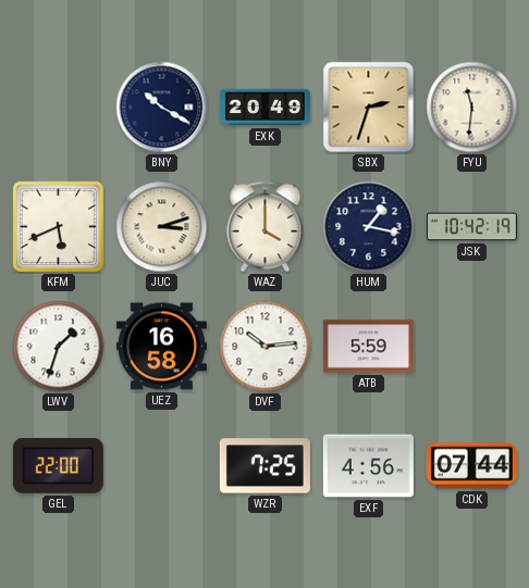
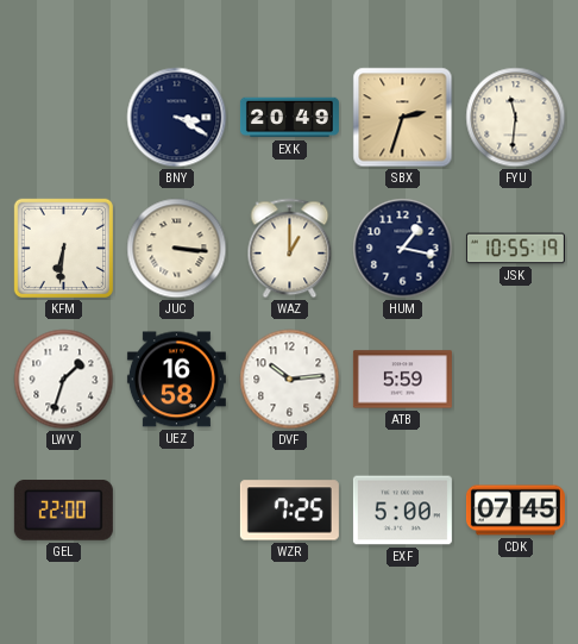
BNY: 10:20 -> 3:20
KFM: 5:41 -> 6:31
JUC: 3:12 -> 3:16
WAZ: 4:00 -> 1:00
JSK: 10:42 -> 10:55
EXF: 4:56 -> 5:00
CDK: 07:44 -> 07:45
